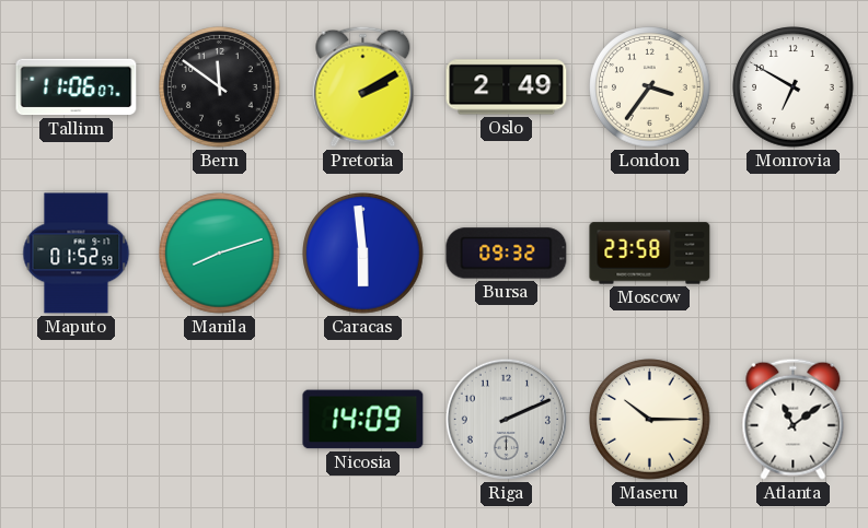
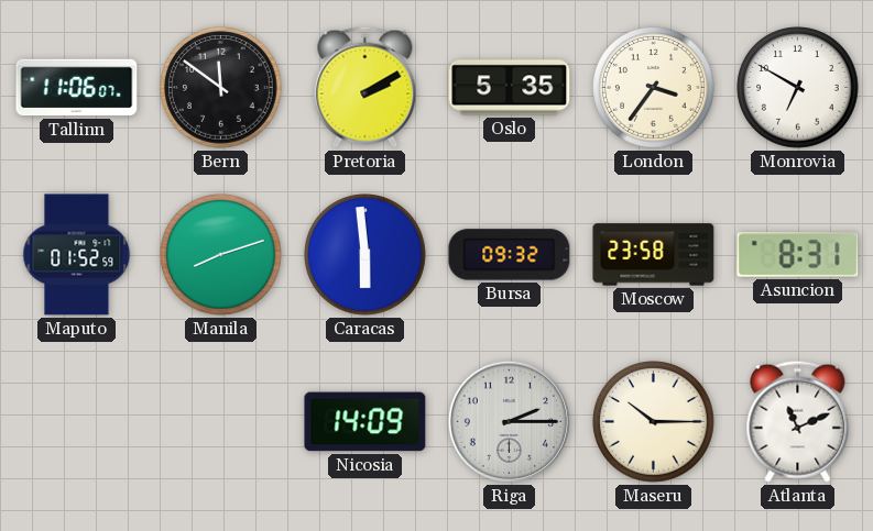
Oslo: 2:49 -> 5:35
Asuncion: none -> 8:31
Riga: 2:11 -> 2:15
Atlanta: 11:09 -> 11:11
